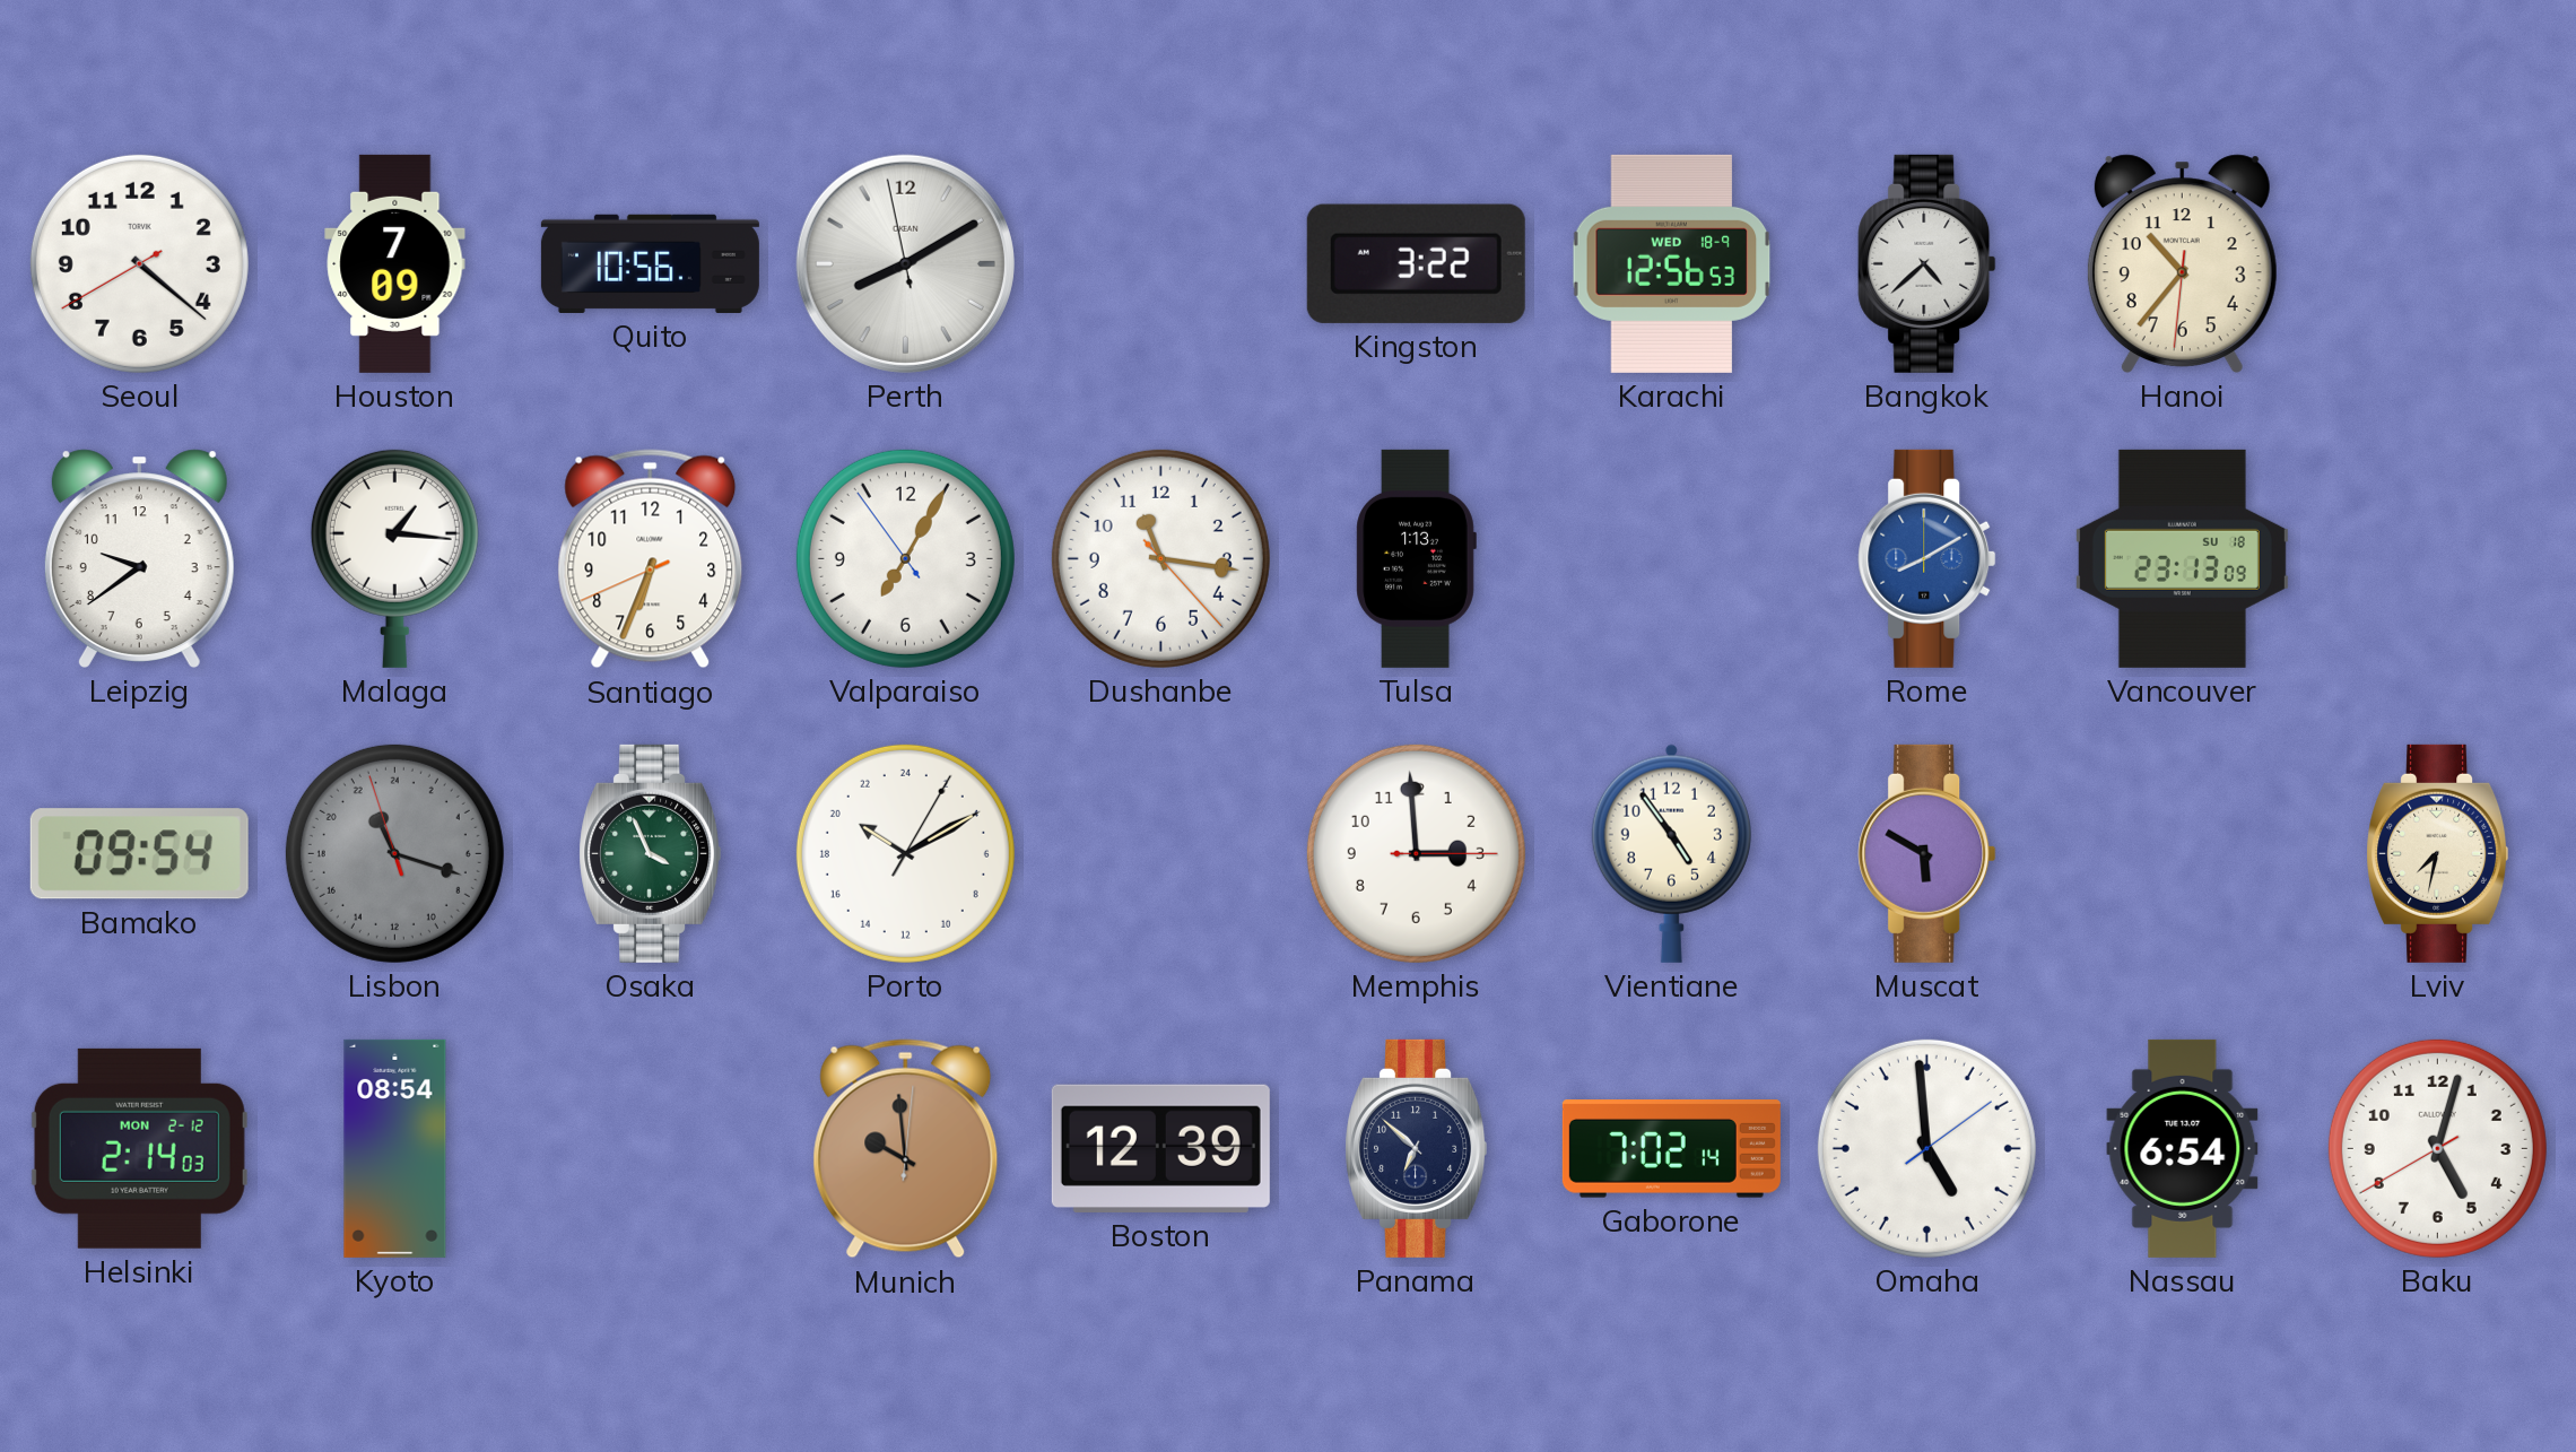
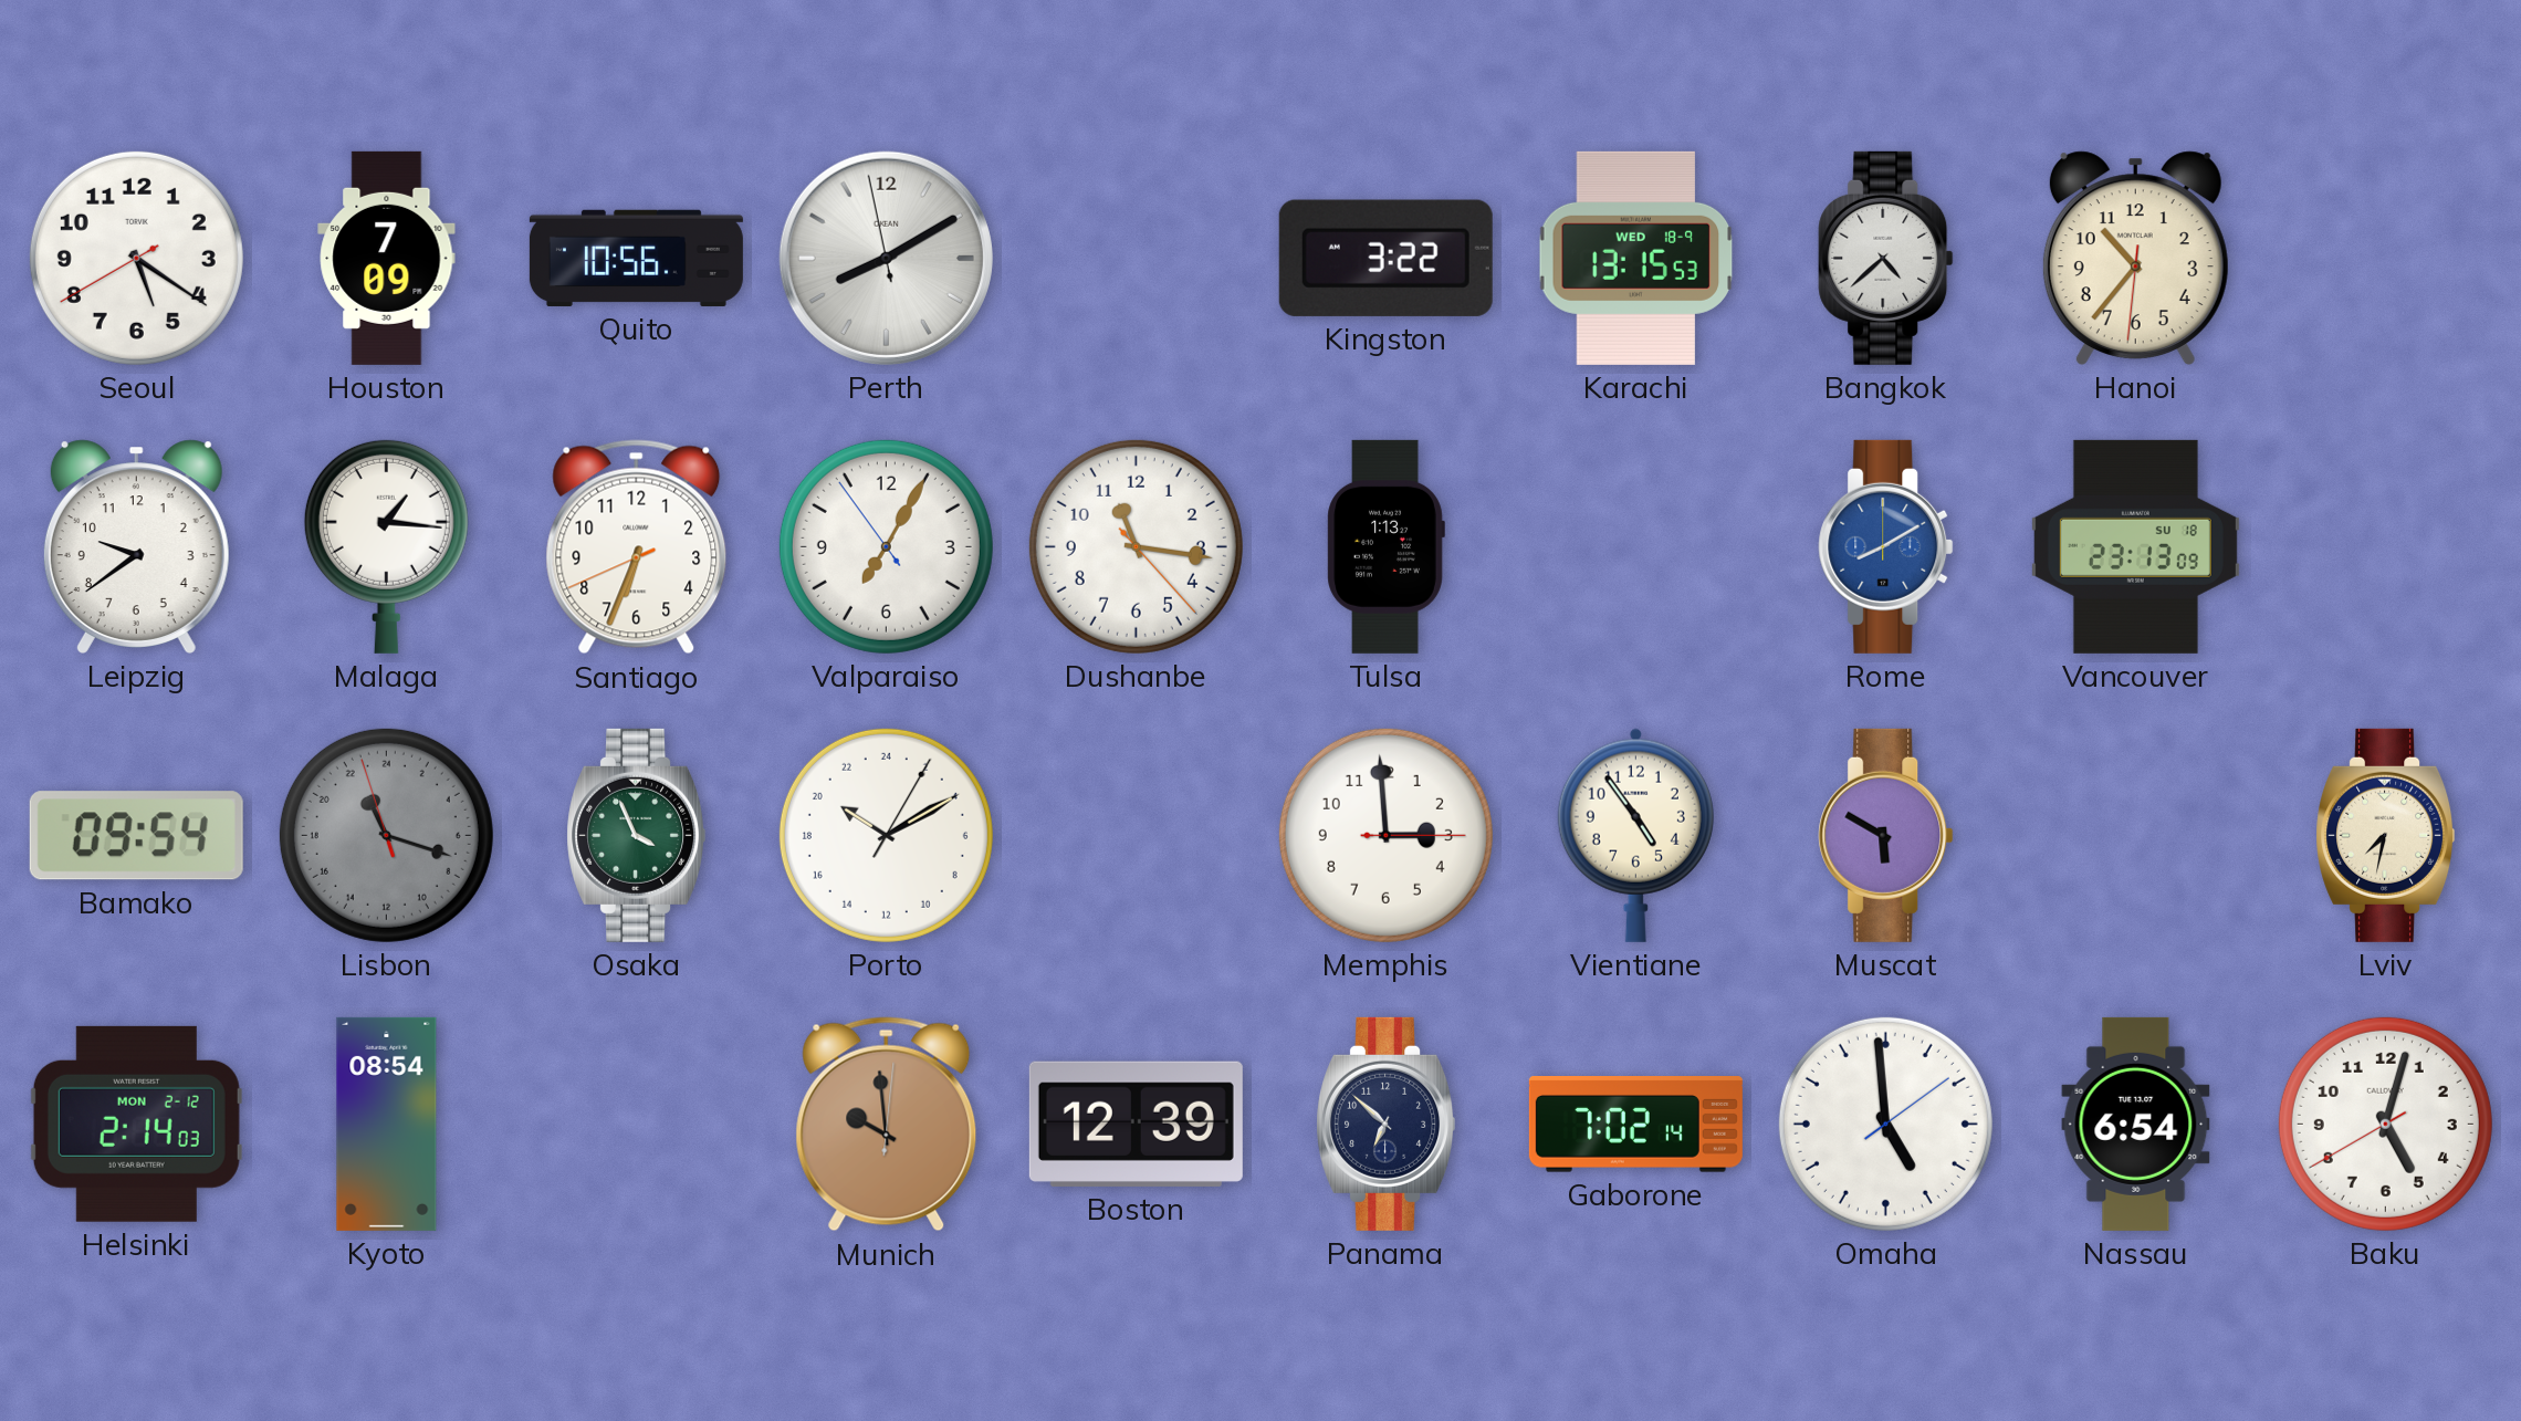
Seoul: 4:21 -> 5:20
Karachi: 12:56 -> 13:15
